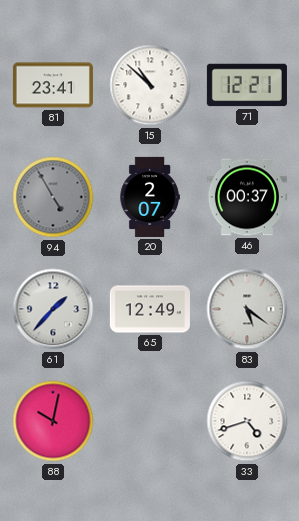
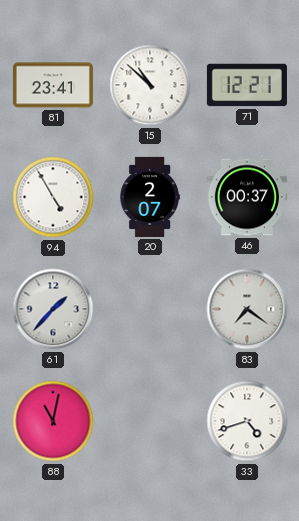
94 dial: grey -> white
65: 12:49 -> none
83: 5:21 -> 7:21
88: 10:02 -> 11:02
